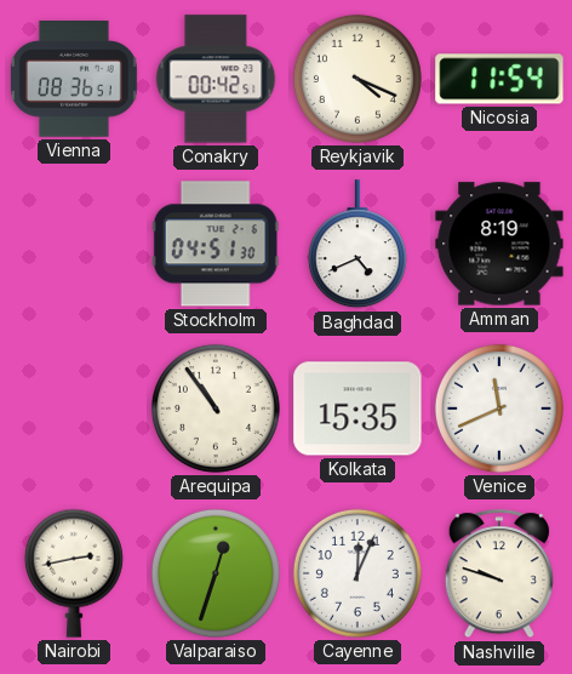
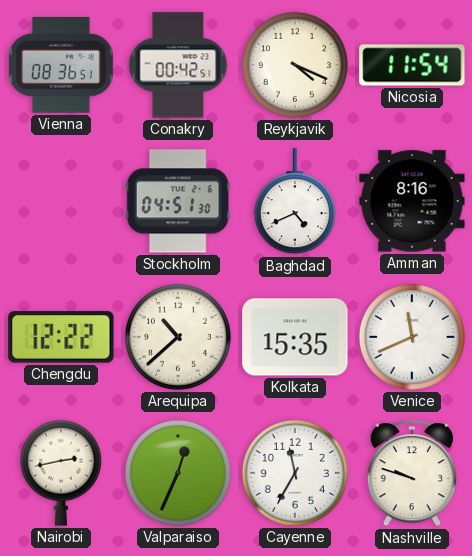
Amman: 8:19 -> 8:16
Chengdu: none -> 12:22
Arequipa: 10:54 -> 10:38
Valparaiso: 12:33 -> 12:34
Cayenne: 12:04 -> 11:35
